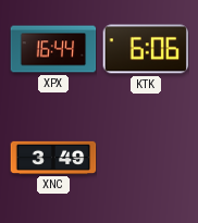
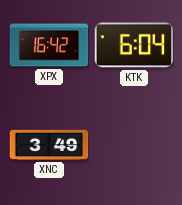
XPX: 16:44 -> 16:42
KTK: 6:06 -> 6:04
